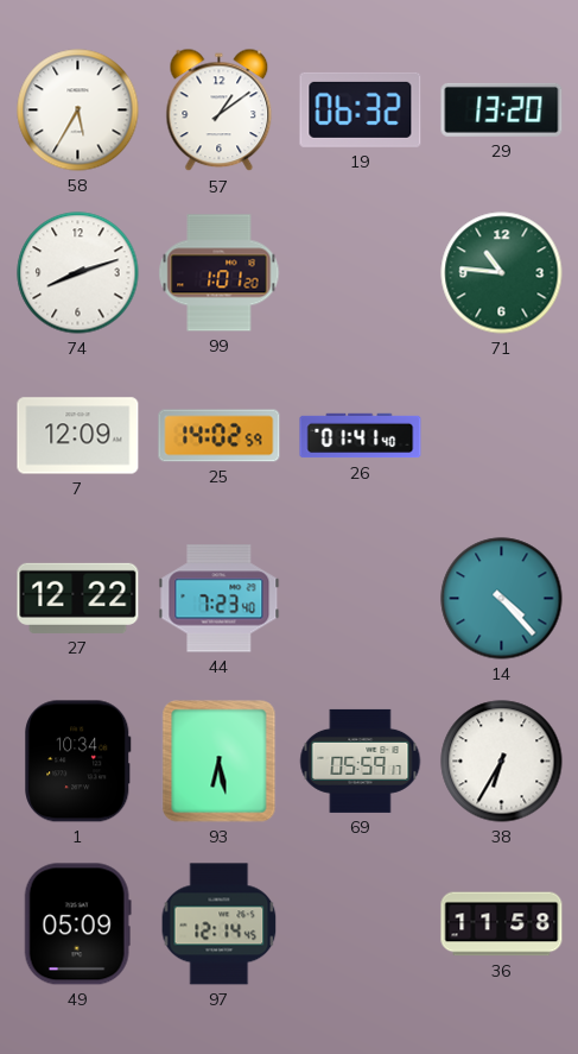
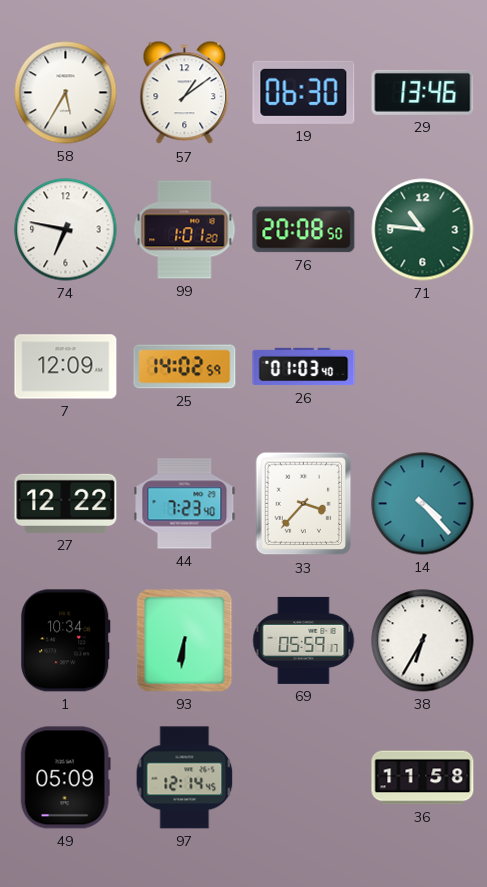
19: 06:32 -> 06:30
29: 13:20 -> 13:46
74: 8:12 -> 6:47
76: none -> 20:08
26: 01:41 -> 01:03
33: none -> 3:37
93: 6:28 -> 6:31
